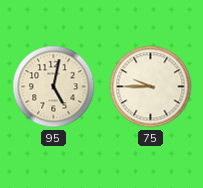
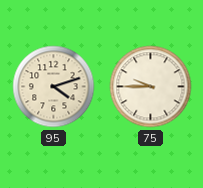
95: 5:02 -> 4:12
